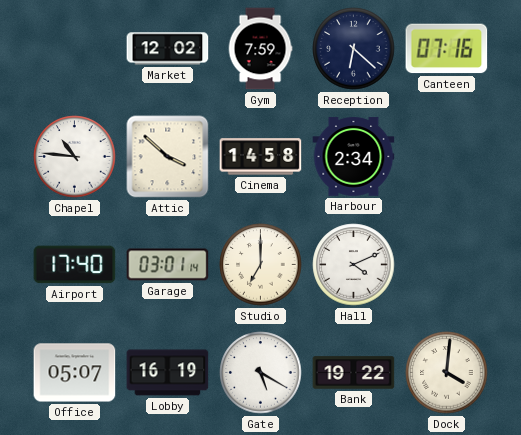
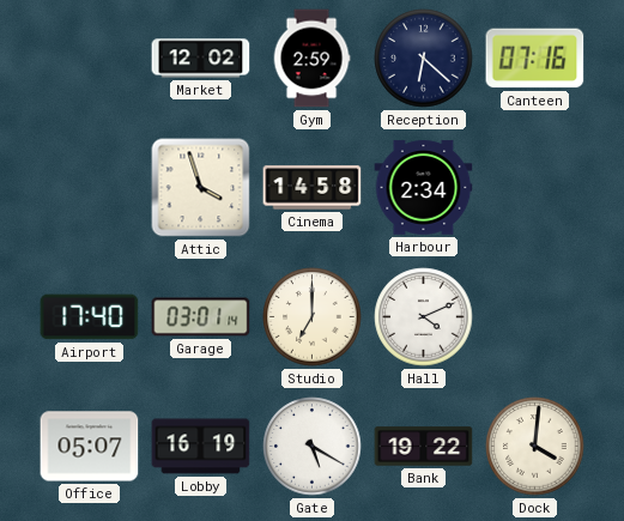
Gym: 7:59 -> 2:59
Chapel: 10:46 -> none
Attic: 3:52 -> 3:57
